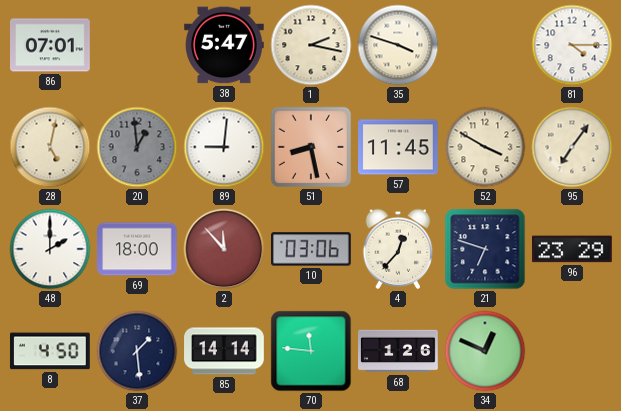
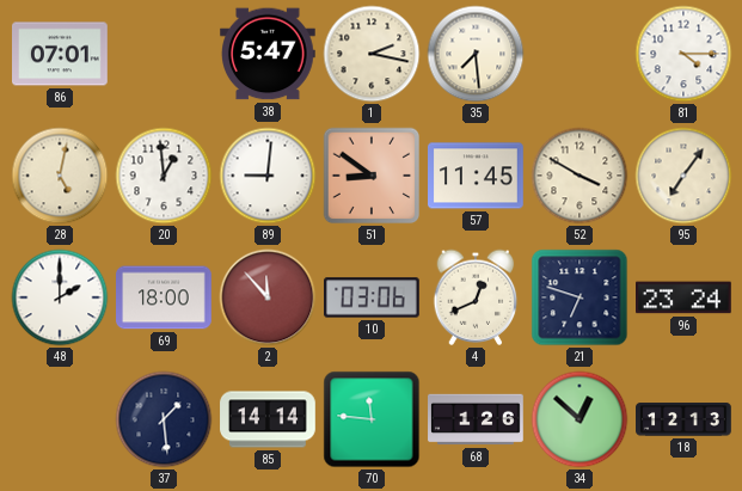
35: 3:48 -> 7:29
20 dial: grey -> white
51: 8:28 -> 8:51
4: 12:37 -> 12:41
96: 23:29 -> 23:24
8: 4:50 -> none
34: 12:49 -> 12:52
18: none -> 12:13
